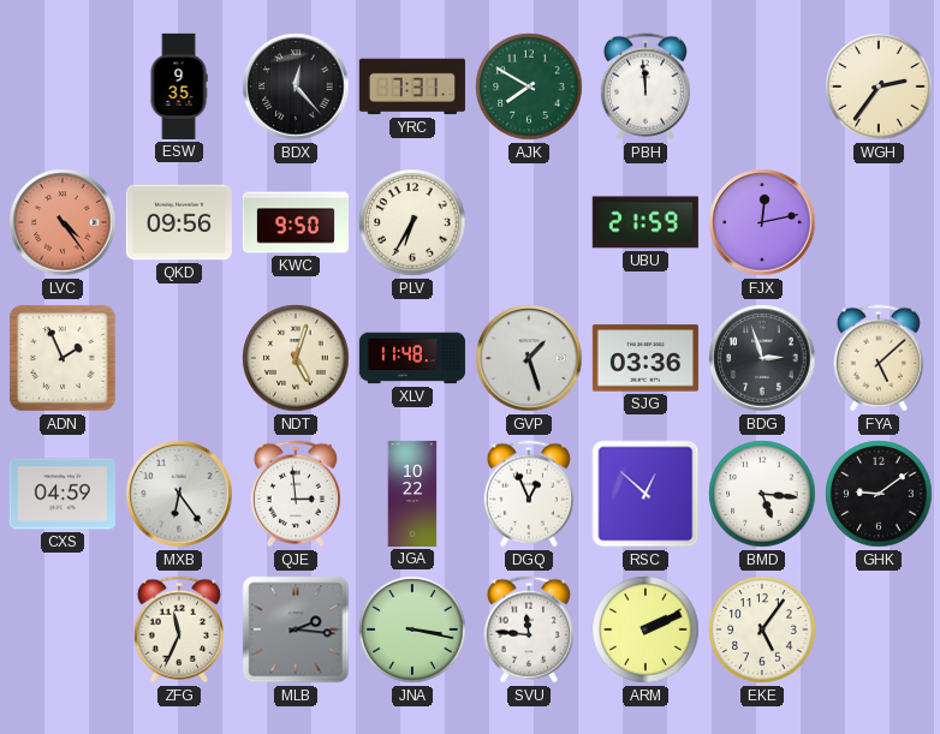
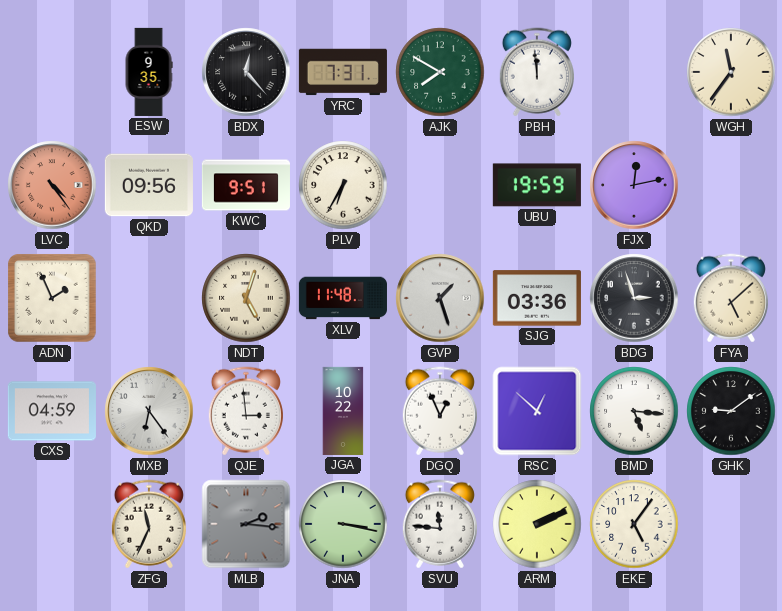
WGH: 2:36 -> 11:36
KWC: 9:50 -> 9:51
UBU: 21:59 -> 19:59
